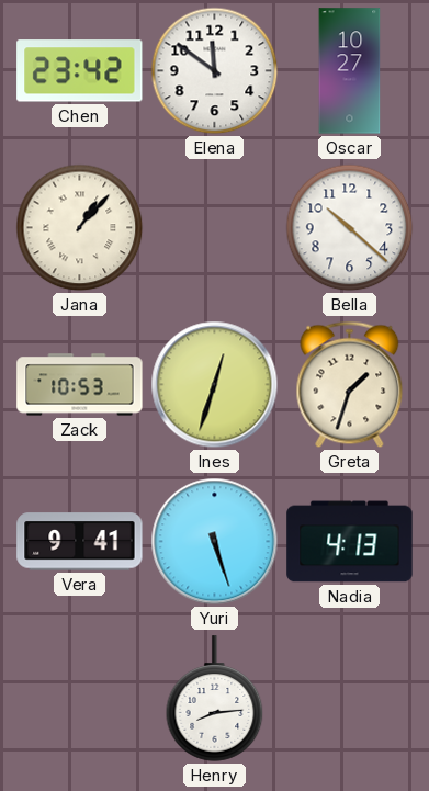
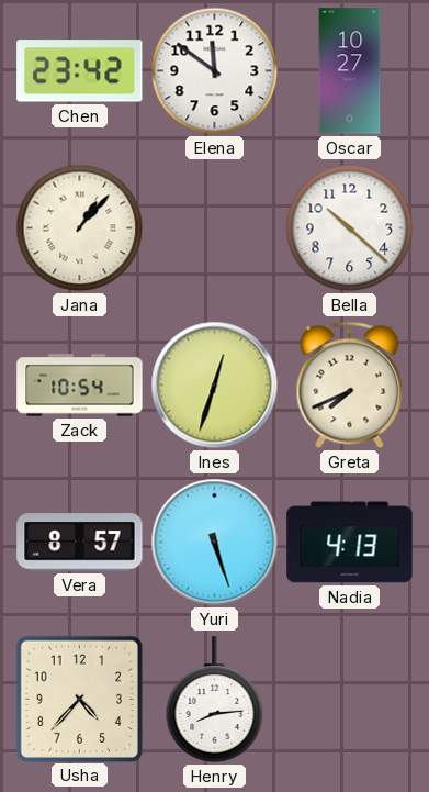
Zack: 10:53 -> 10:54
Greta: 1:33 -> 7:41
Vera: 9:41 -> 8:57
Usha: none -> 4:37
